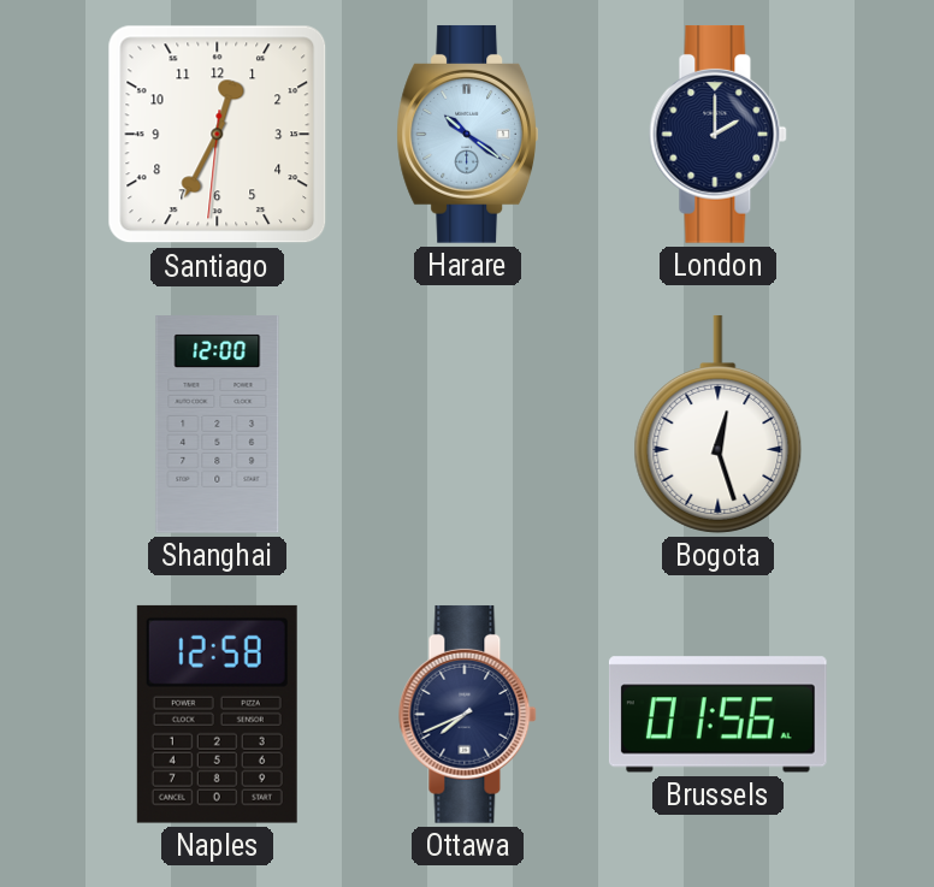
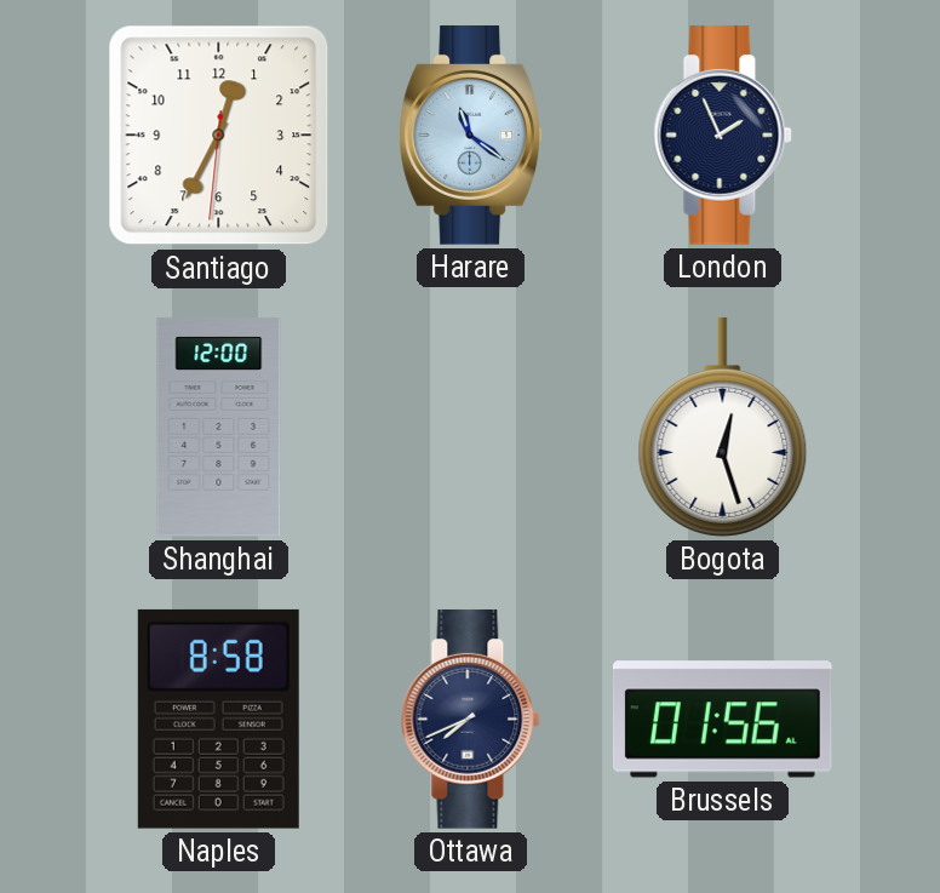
Harare: 10:21 -> 11:21
London: 2:00 -> 1:56
Naples: 12:58 -> 8:58
